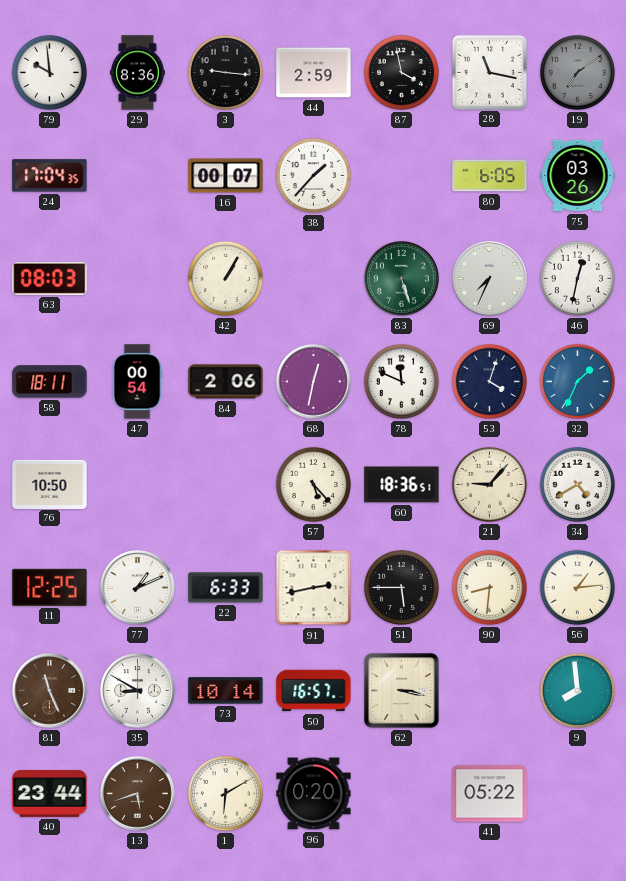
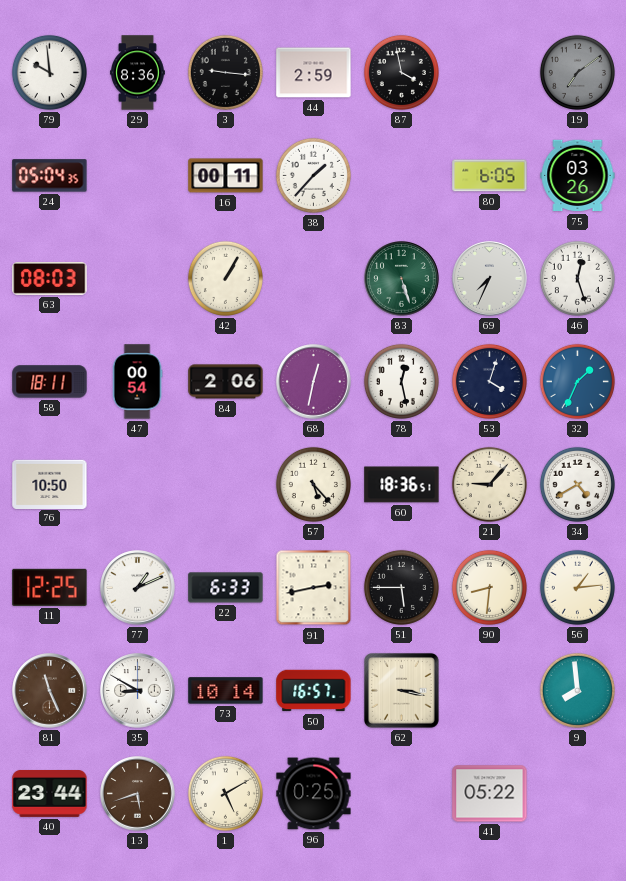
28: 11:17 -> none
24: 17:04 -> 05:04
16: 00:07 -> 00:11
46: 12:32 -> 12:27
78: 11:49 -> 12:28
1: 6:10 -> 5:10
96: 0:20 -> 0:25
